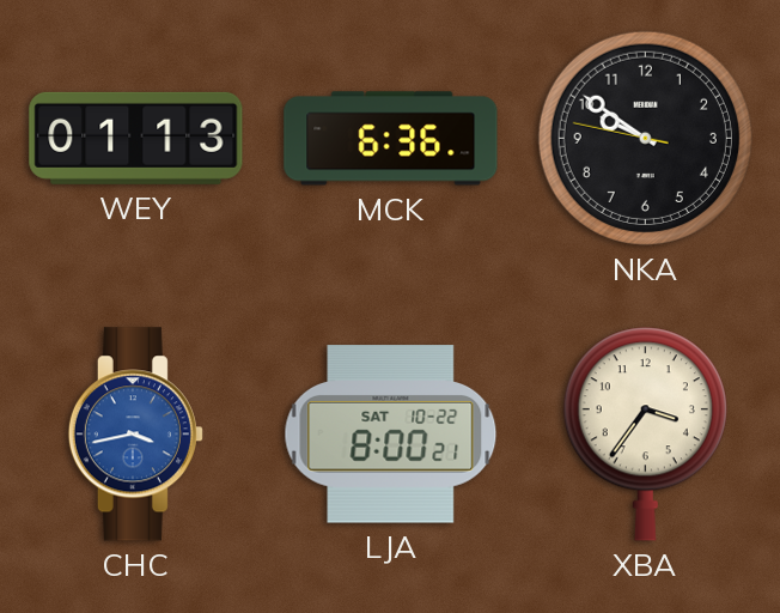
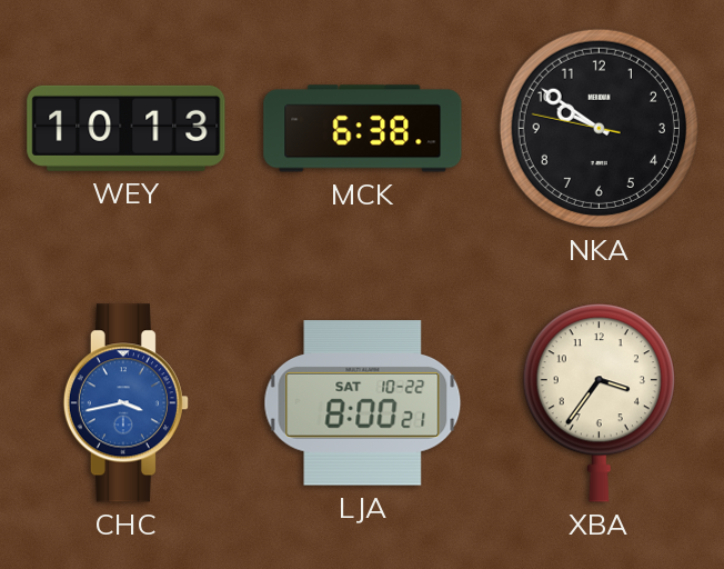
WEY: 01:13 -> 10:13
MCK: 6:36 -> 6:38
